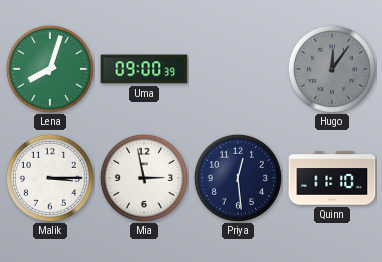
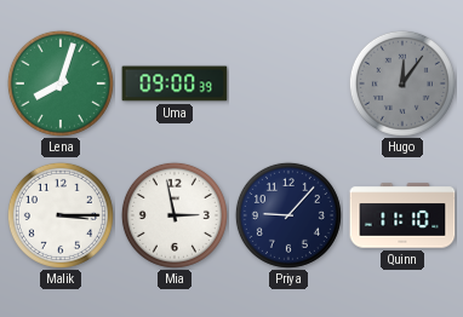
Priya: 12:29 -> 9:07
